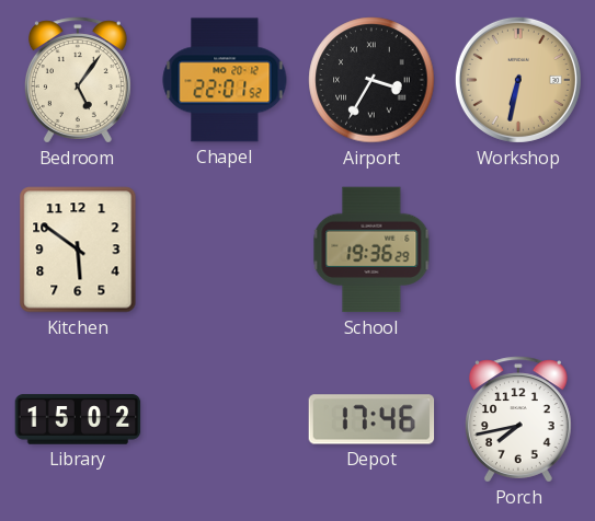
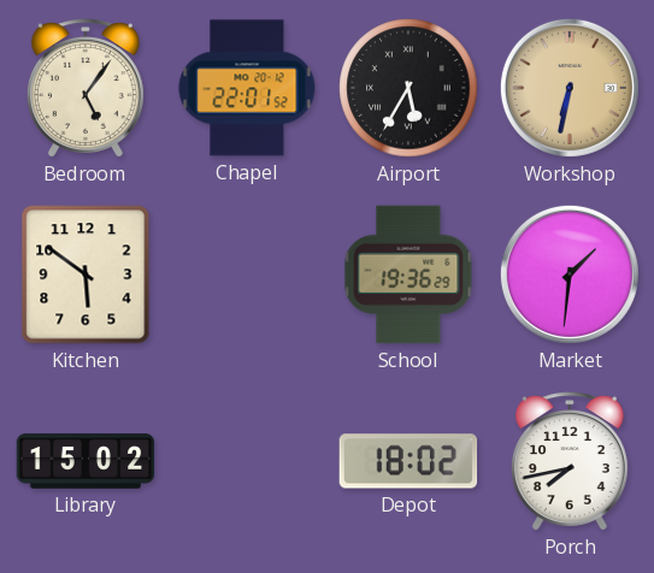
Airport: 3:35 -> 5:35
Market: none -> 1:31
Depot: 17:46 -> 18:02
